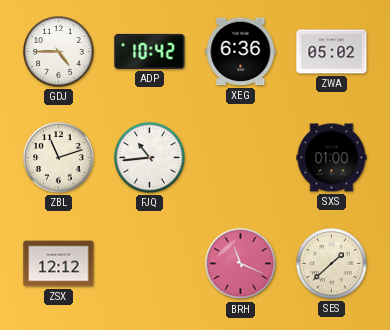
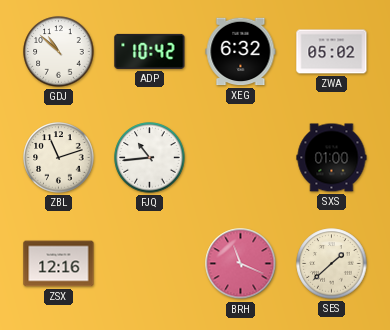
GDJ: 4:45 -> 10:52
XEG: 6:36 -> 6:32
ZSX: 12:12 -> 12:16
